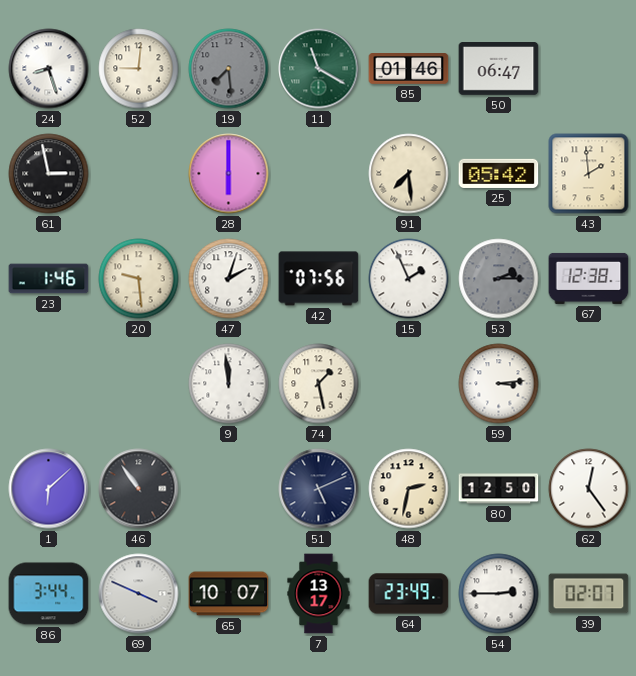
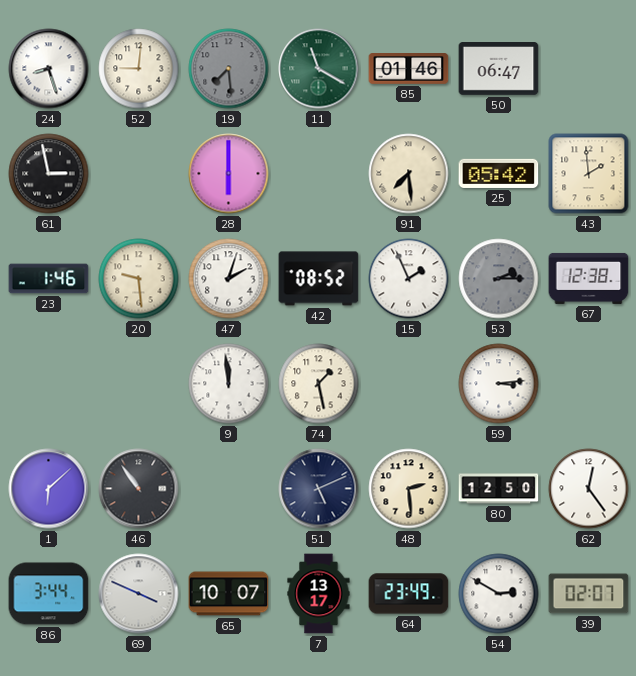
42: 07:56 -> 08:52
48: 2:32 -> 2:29
54: 2:45 -> 2:50
